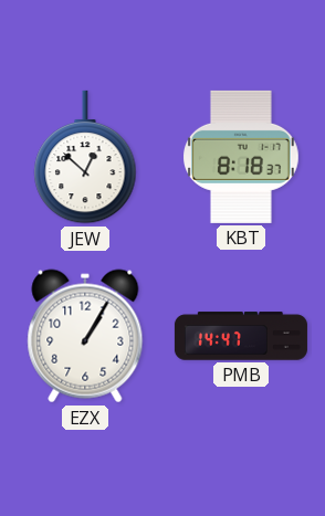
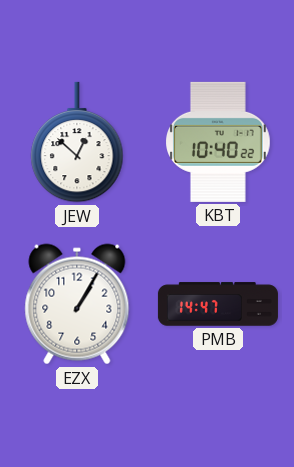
KBT: 8:18 -> 10:40
